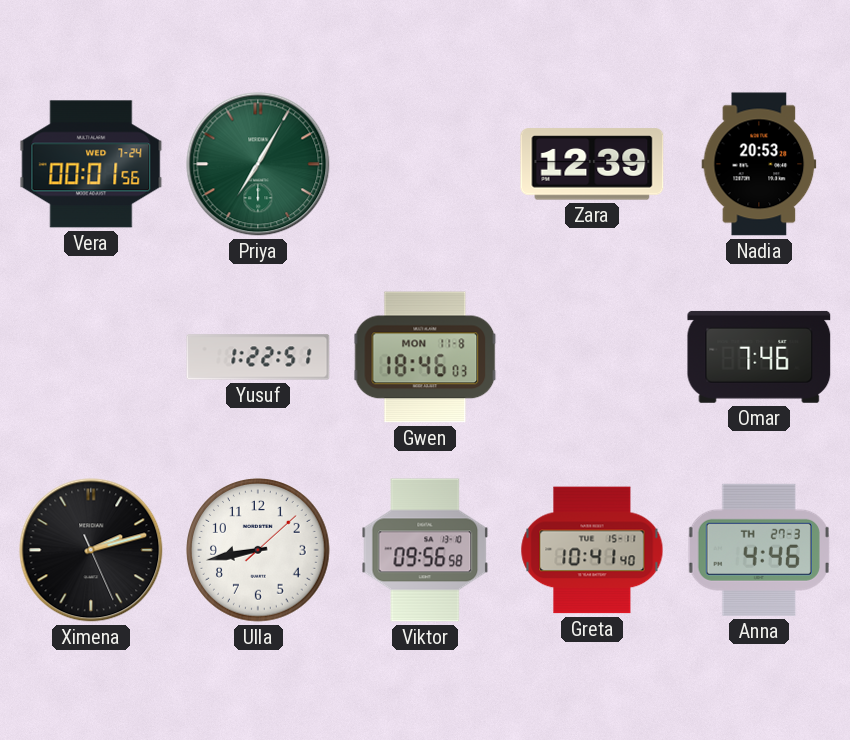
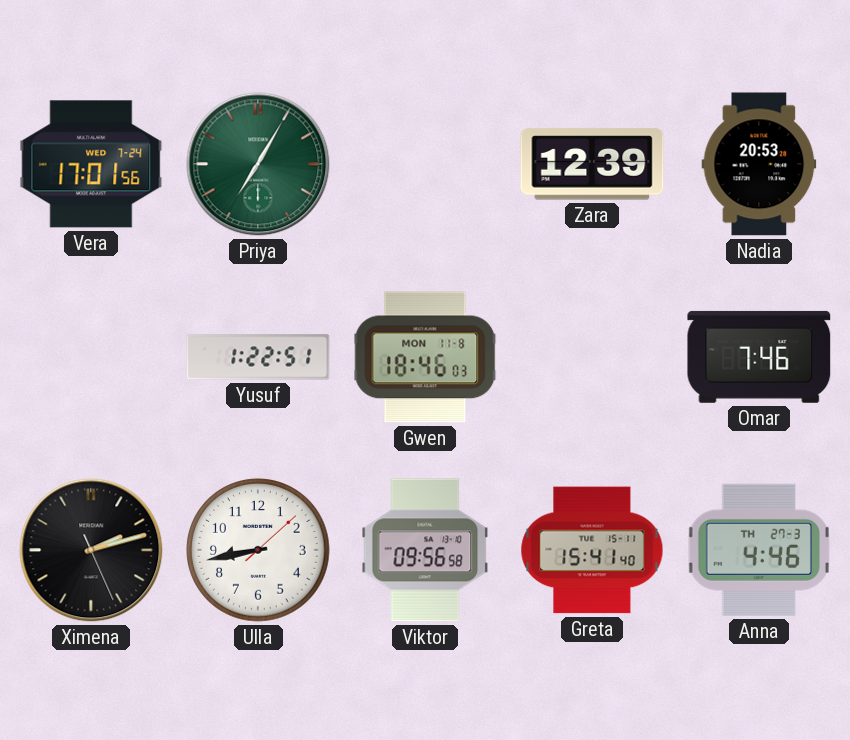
Vera: 00:01 -> 17:01
Greta: 10:41 -> 15:41
